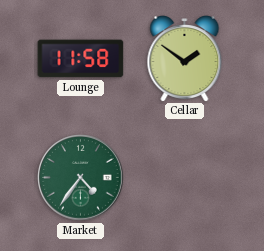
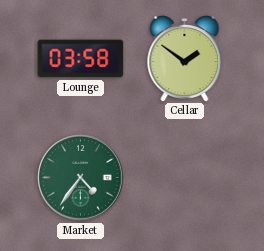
Lounge: 11:58 -> 03:58
